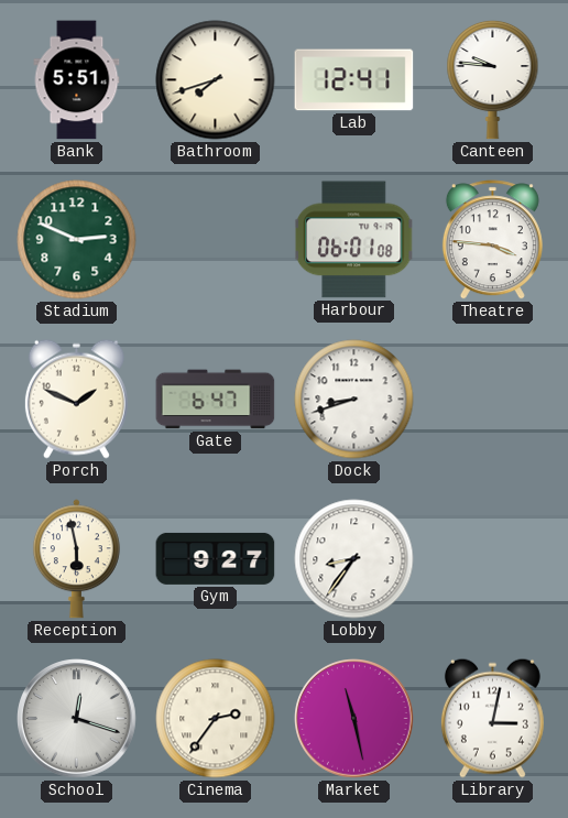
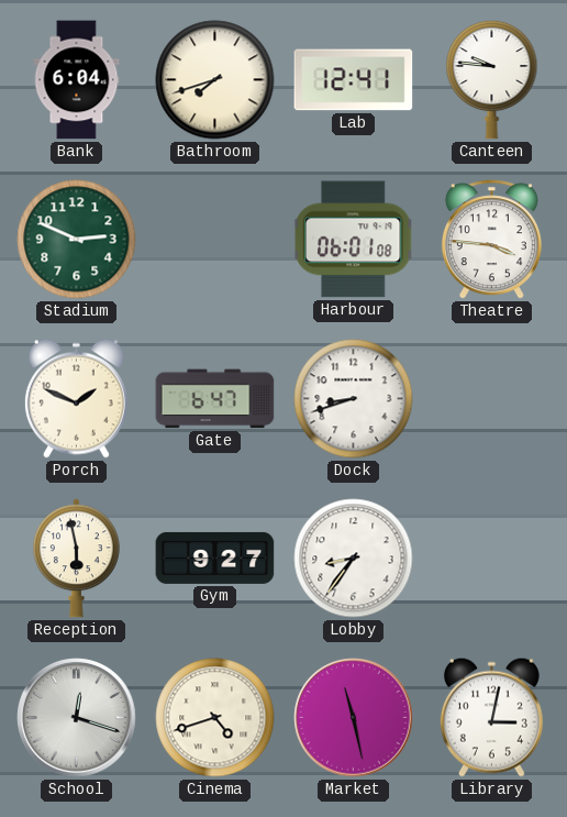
Bank: 5:51 -> 6:04
Cinema: 2:36 -> 4:42
